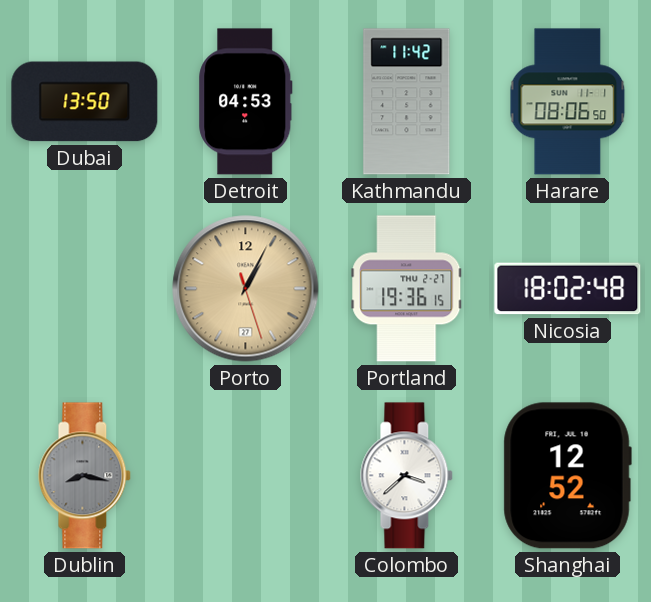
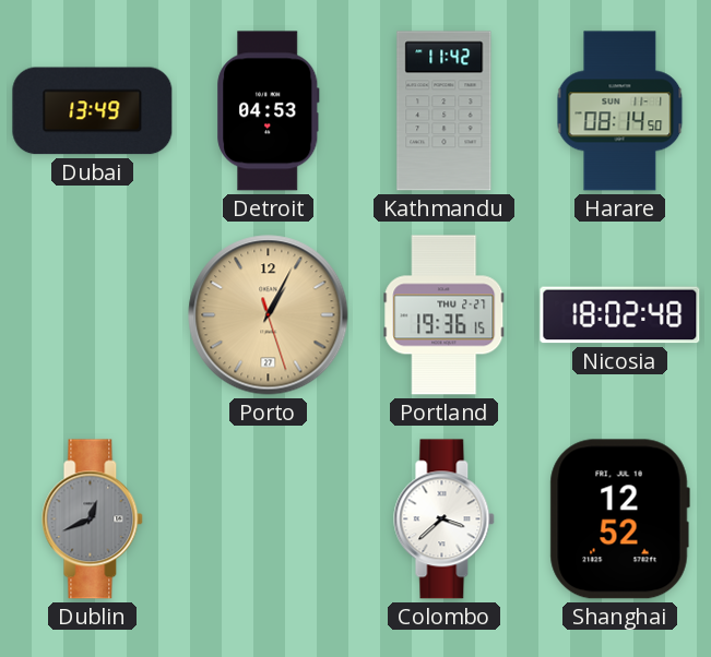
Dubai: 13:50 -> 13:49
Harare: 08:06 -> 08:14
Dublin: 8:17 -> 12:41
